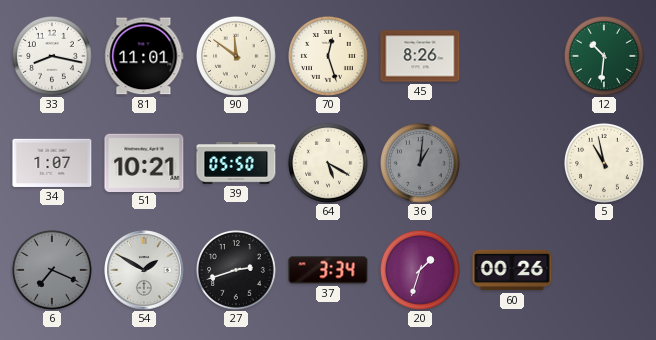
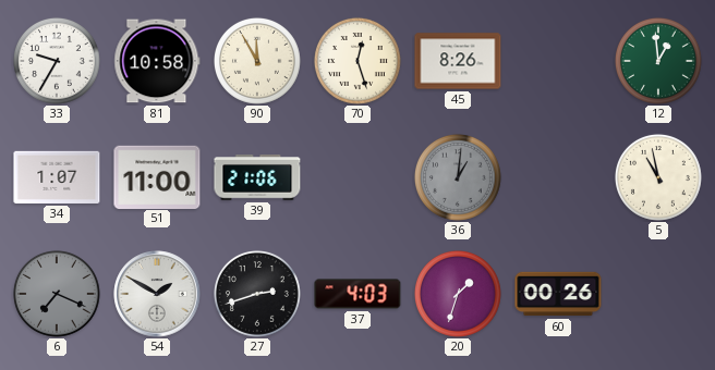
33: 8:17 -> 9:35
81: 11:01 -> 10:58
90: 11:51 -> 11:55
12: 10:31 -> 12:59
51: 10:21 -> 11:00
39: 05:50 -> 21:06
64: 5:20 -> none
37: 3:34 -> 4:03
